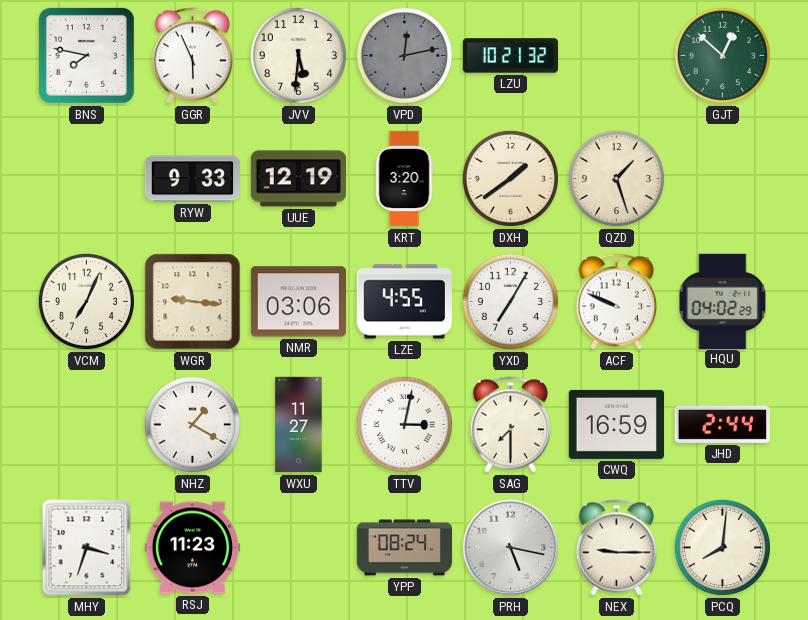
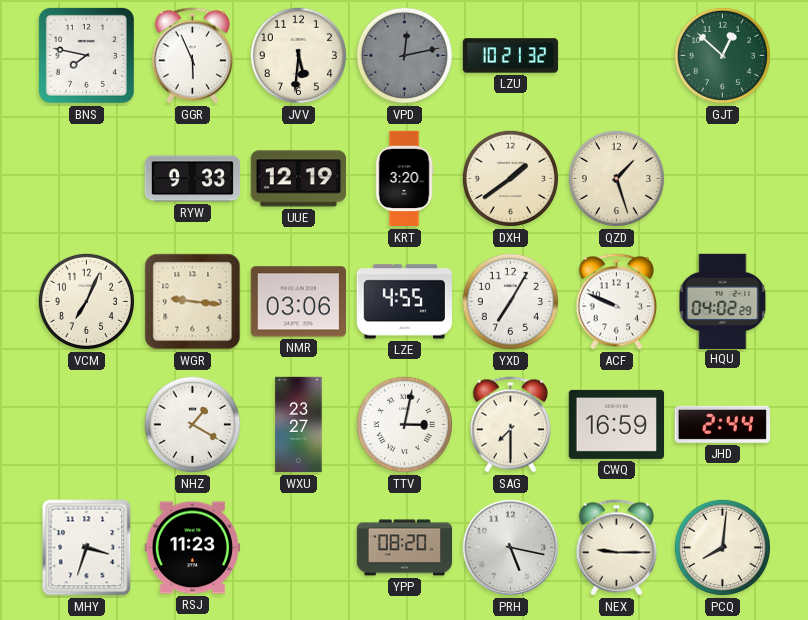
WXU: 11:27 -> 23:27
YPP: 08:24 -> 08:20
